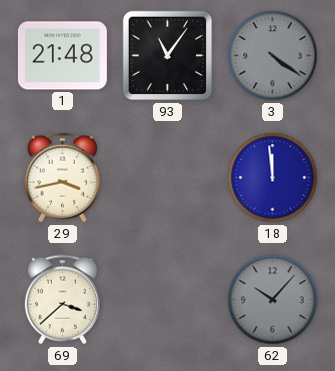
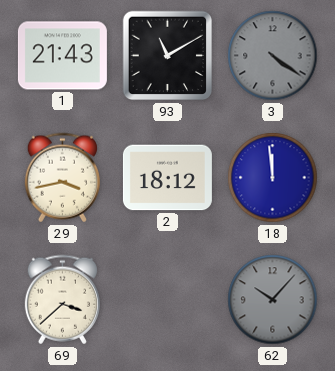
1: 21:48 -> 21:43
93: 11:06 -> 11:10
2: none -> 18:12
